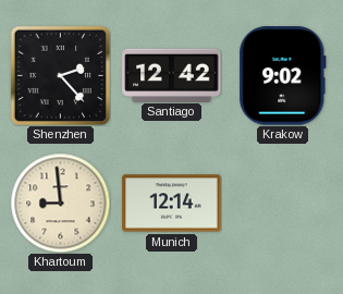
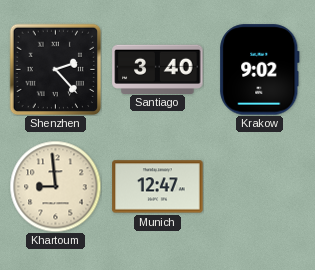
Santiago: 12:42 -> 3:40
Munich: 12:14 -> 12:47
